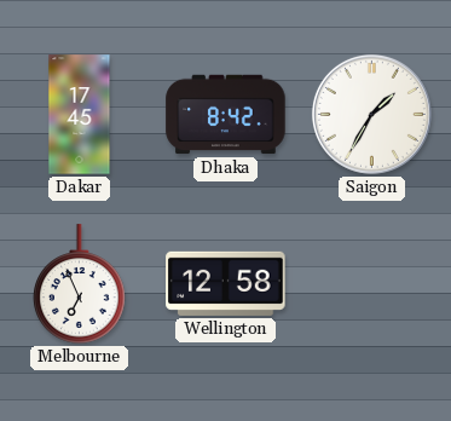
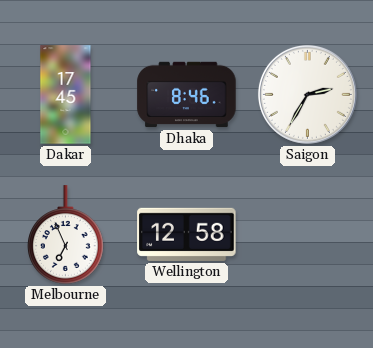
Dhaka: 8:42 -> 8:46
Saigon: 1:35 -> 2:35
